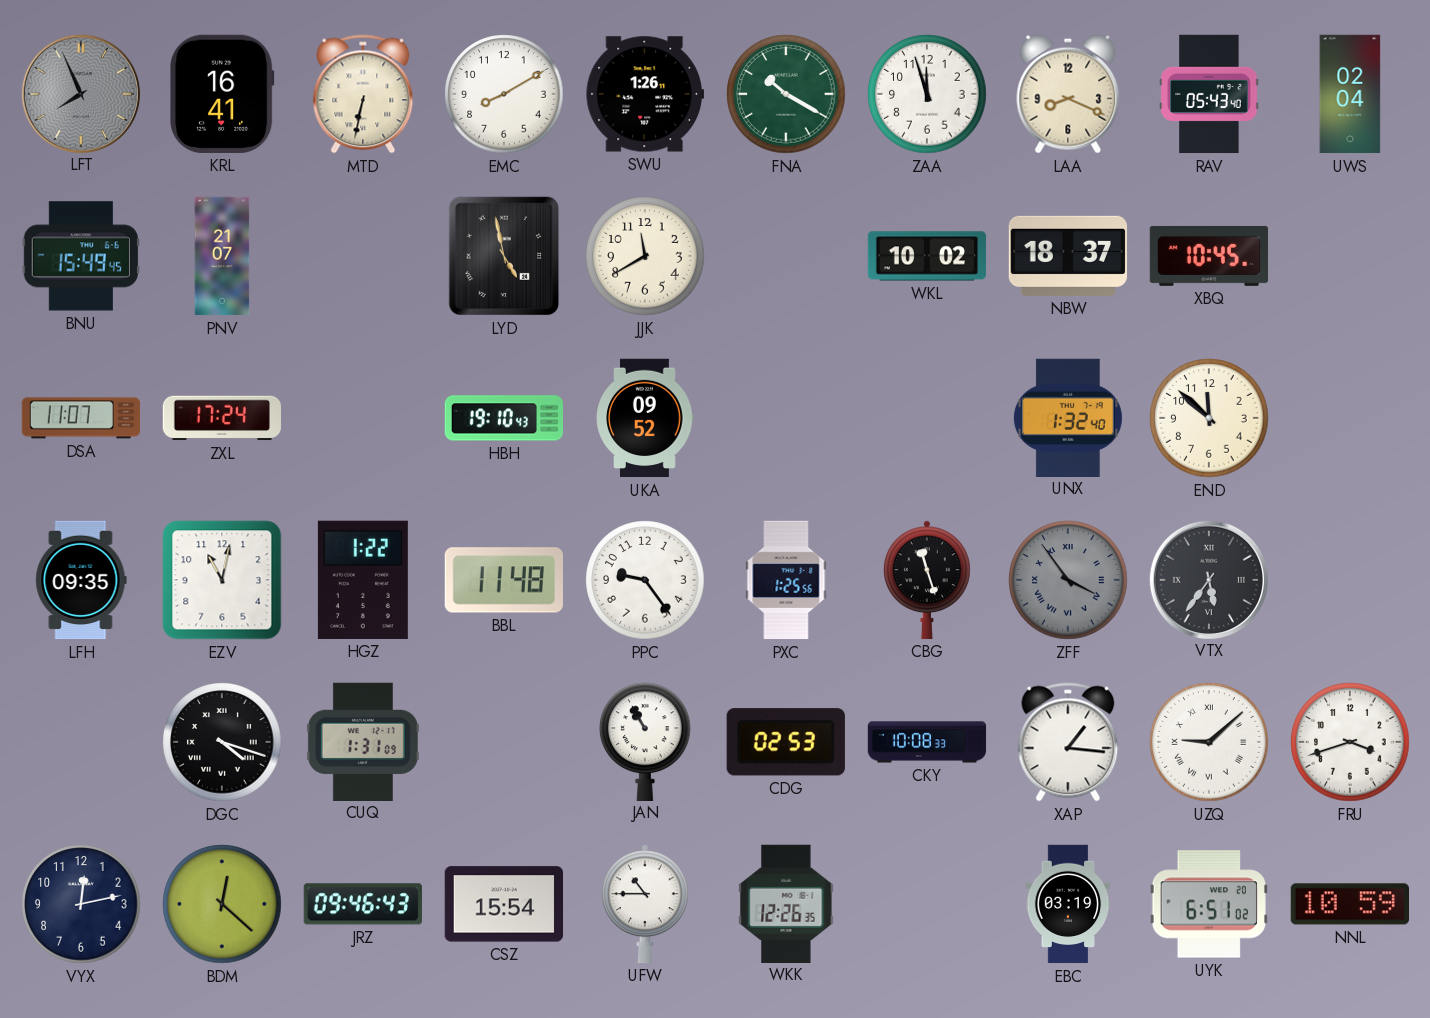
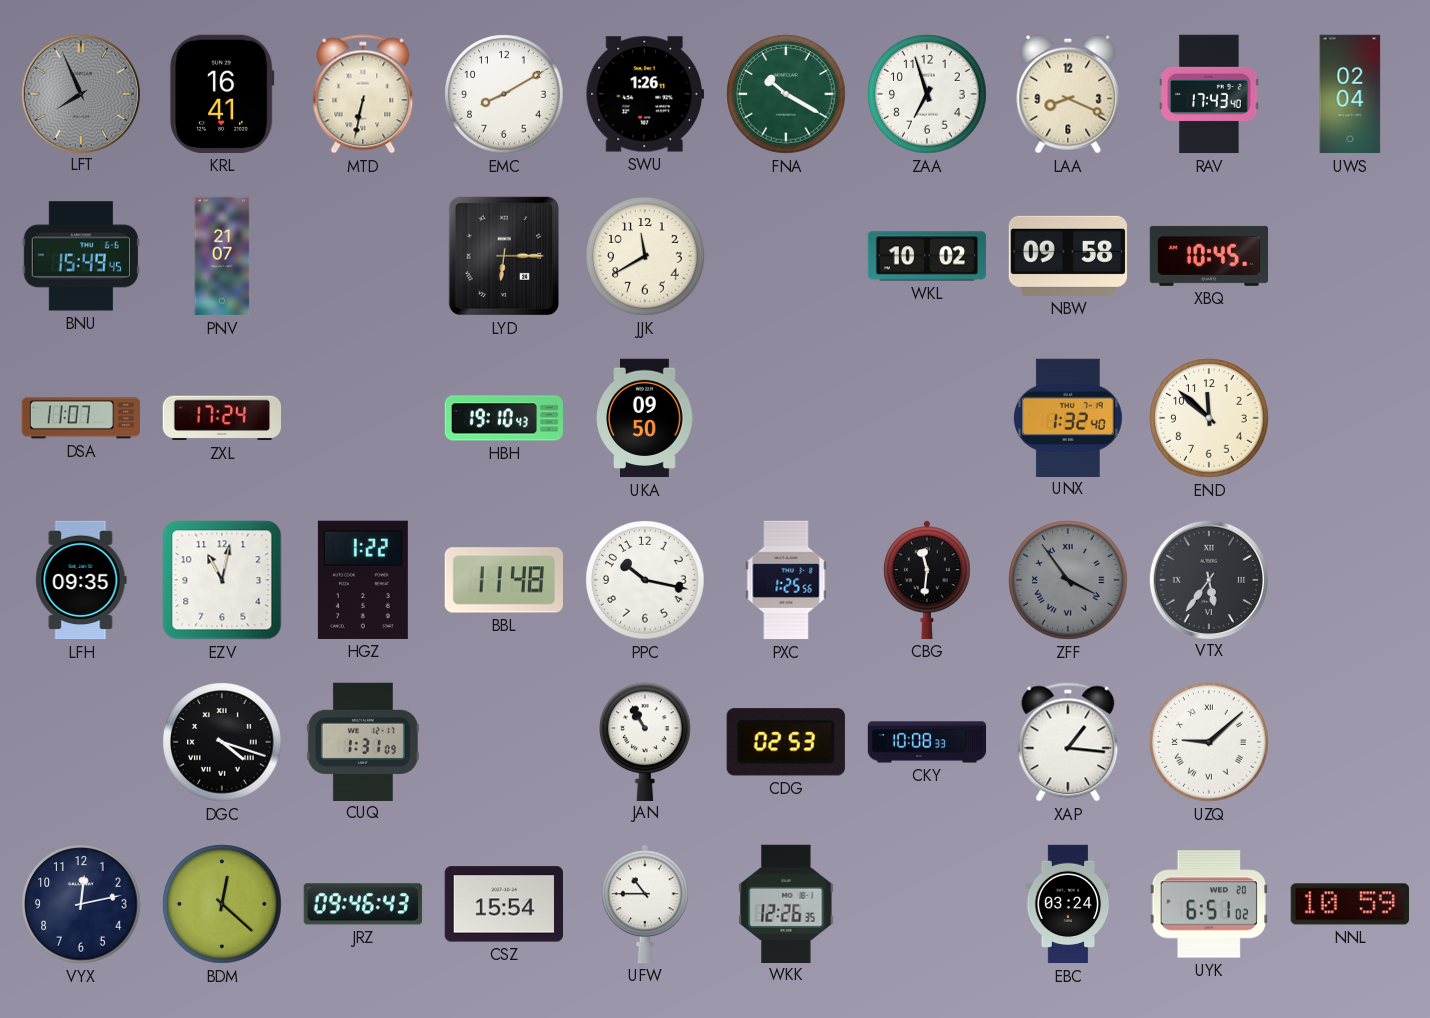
ZAA: 11:57 -> 6:57
RAV: 05:43 -> 17:43
LYD: 4:58 -> 6:15
NBW: 18:37 -> 09:58
UKA: 09:52 -> 09:50
PPC: 9:24 -> 10:17
CBG: 11:27 -> 11:31
FRU: 3:42 -> none
EBC: 03:19 -> 03:24
